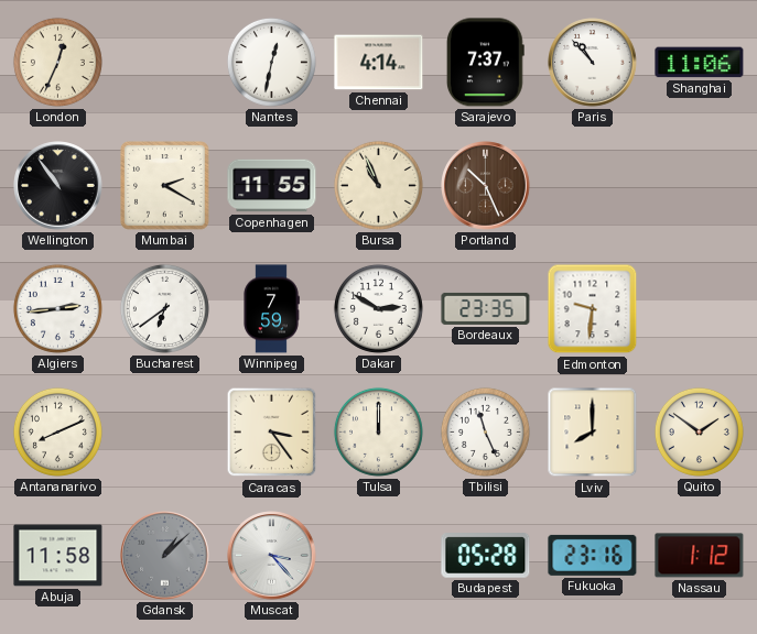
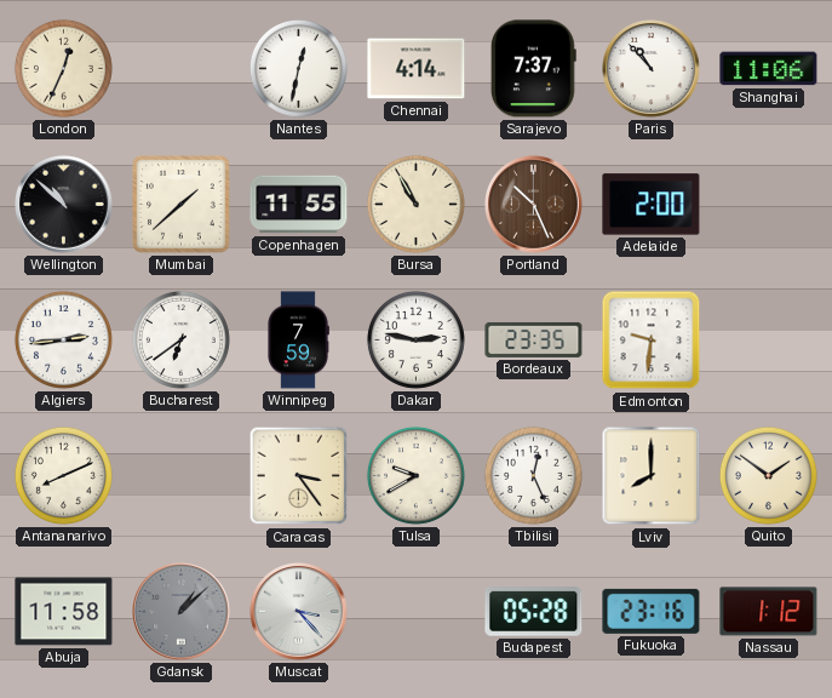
Wellington: 10:54 -> 10:52
Mumbai: 2:20 -> 1:38
Bursa: 10:56 -> 10:55
Adelaide: none -> 2:00
Dakar: 2:50 -> 2:47
Tulsa: 12:00 -> 9:40
Tbilisi: 11:26 -> 12:26
